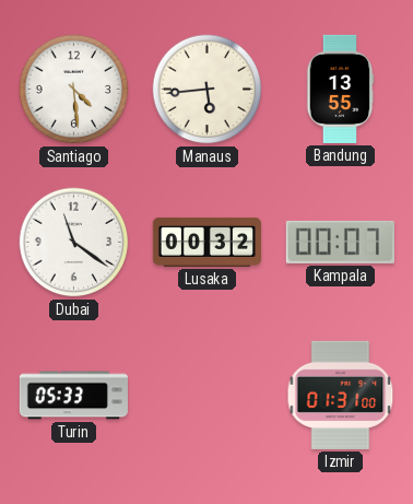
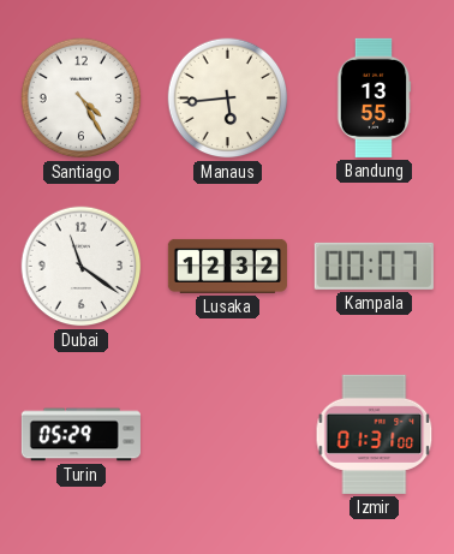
Santiago: 4:29 -> 4:25
Lusaka: 00:32 -> 12:32
Turin: 05:33 -> 05:29
